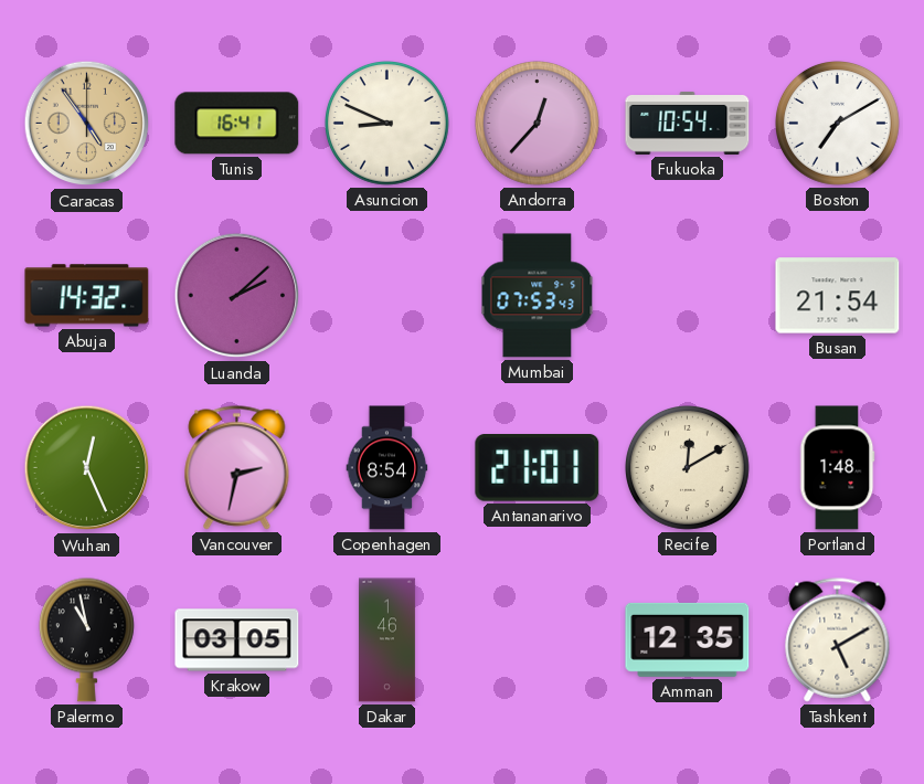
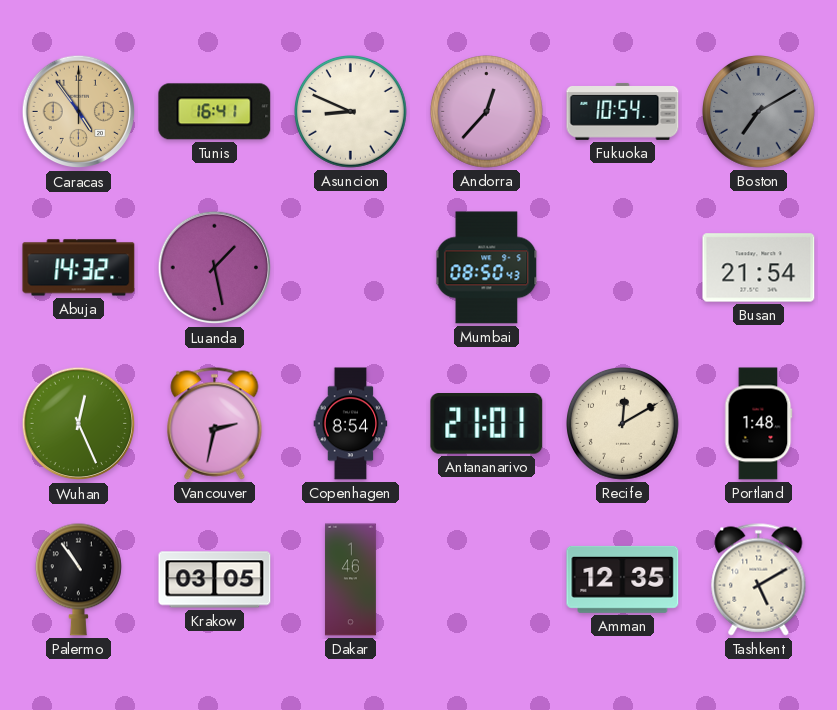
Boston dial: white -> grey
Luanda: 2:08 -> 1:28
Mumbai: 07:53 -> 08:50
Palermo: 10:58 -> 10:54
